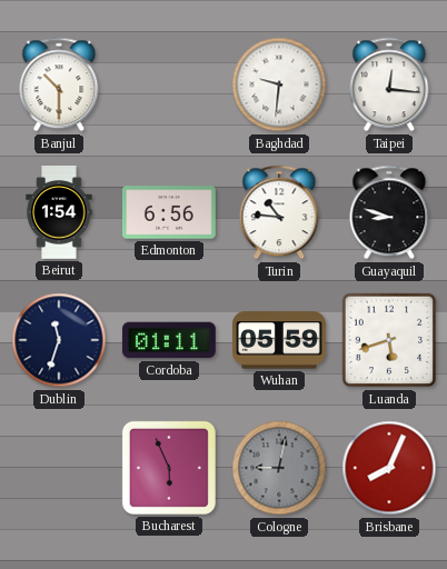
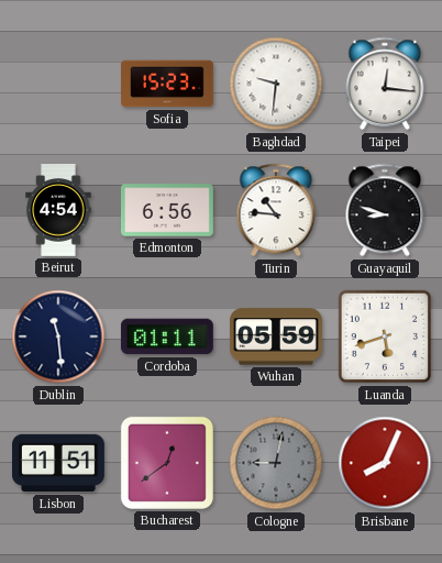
Banjul: 10:30 -> none
Sofia: none -> 15:23
Beirut: 1:54 -> 4:54
Dublin: 11:33 -> 11:29
Lisbon: none -> 11:51
Bucharest: 5:56 -> 12:39
